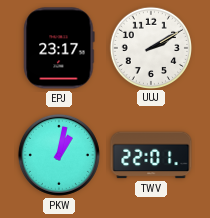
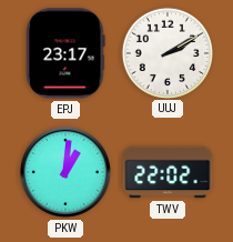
PKW: 1:02 -> 1:01
TWV: 22:01 -> 22:02
